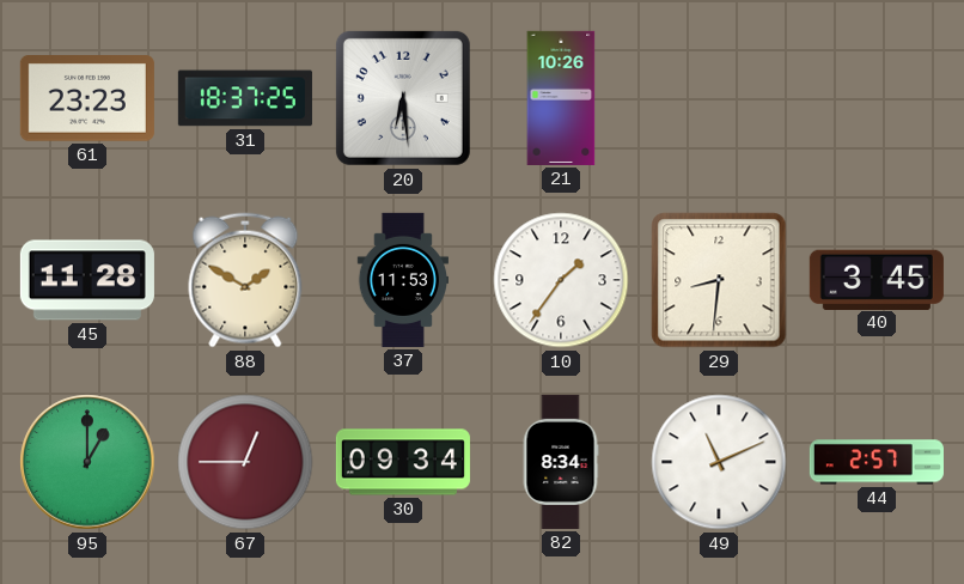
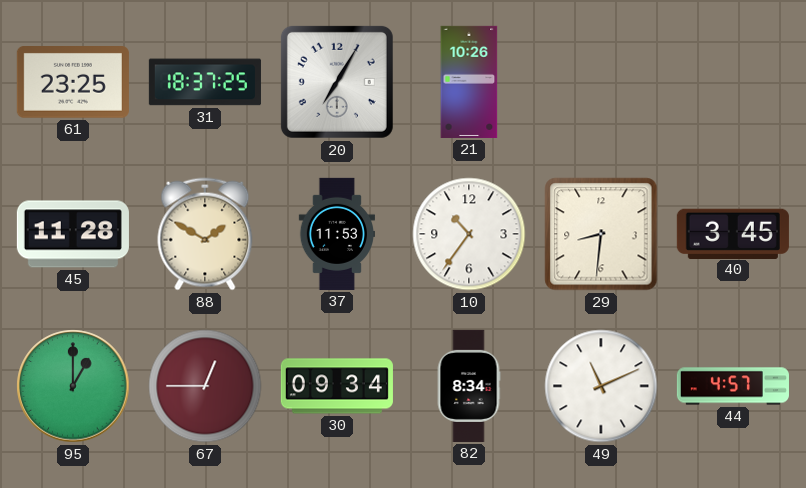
61: 23:23 -> 23:25
20: 6:29 -> 7:05
10: 1:36 -> 10:36
44: 2:57 -> 4:57
